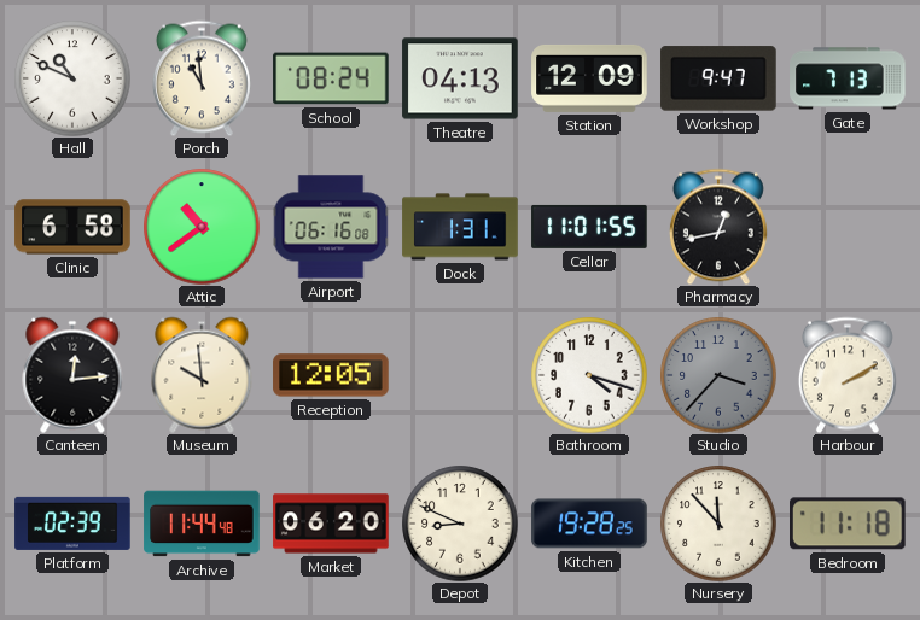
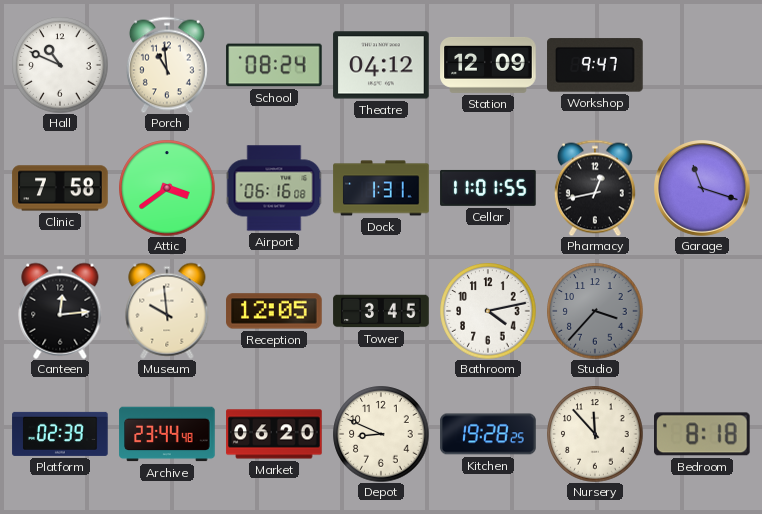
Theatre: 04:13 -> 04:12
Gate: 7:13 -> none
Clinic: 6:58 -> 7:58
Attic: 10:39 -> 3:39
Garage: none -> 11:18
Tower: none -> 3:45
Bathroom: 4:18 -> 4:13
Harbour: 2:10 -> none
Archive: 11:44 -> 23:44
Bedroom: 11:18 -> 8:18
